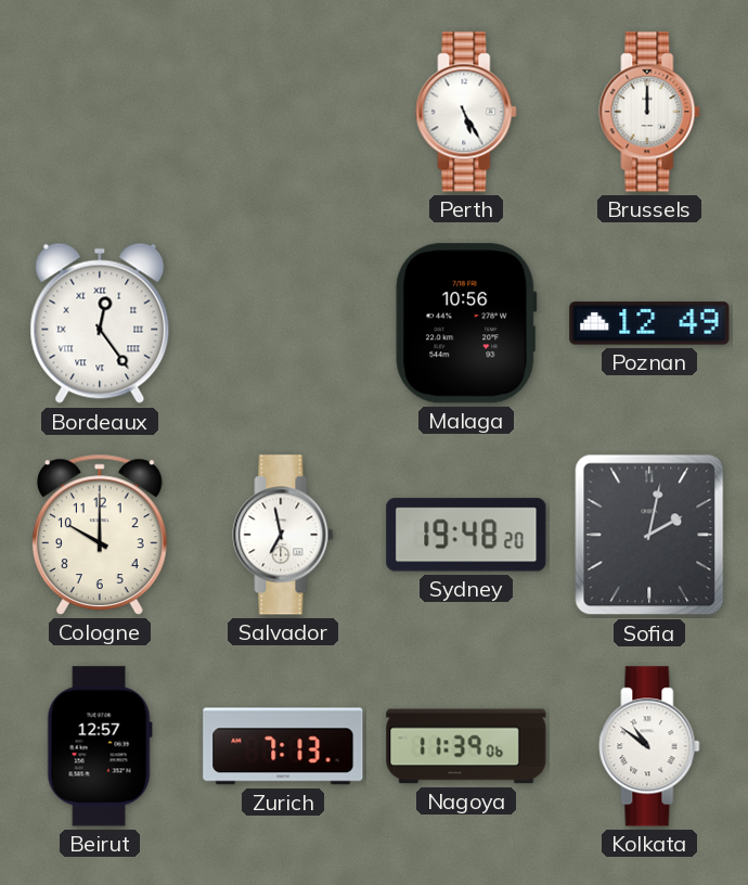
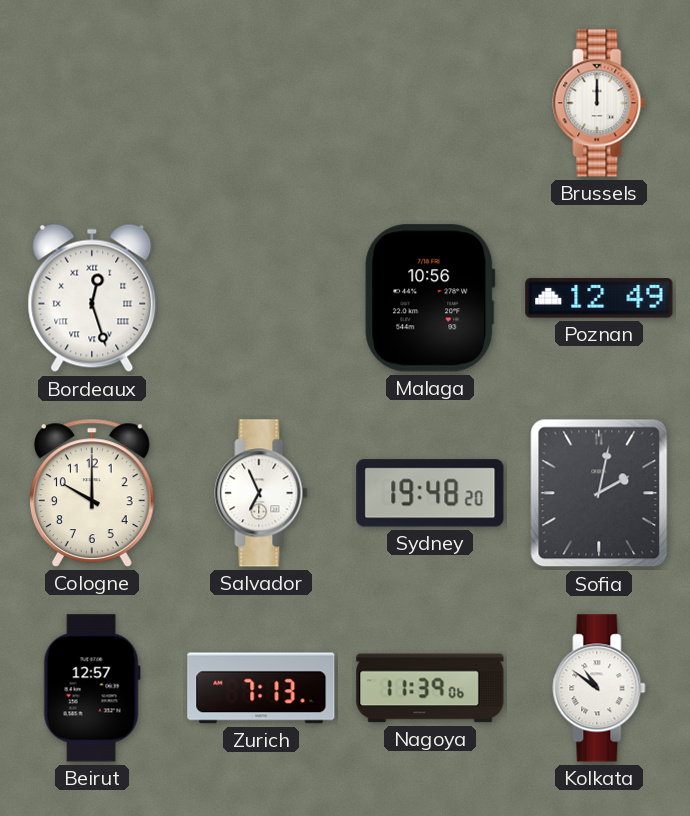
Perth: 5:25 -> none
Bordeaux: 12:24 -> 12:27
Salvador: 6:58 -> 6:56
